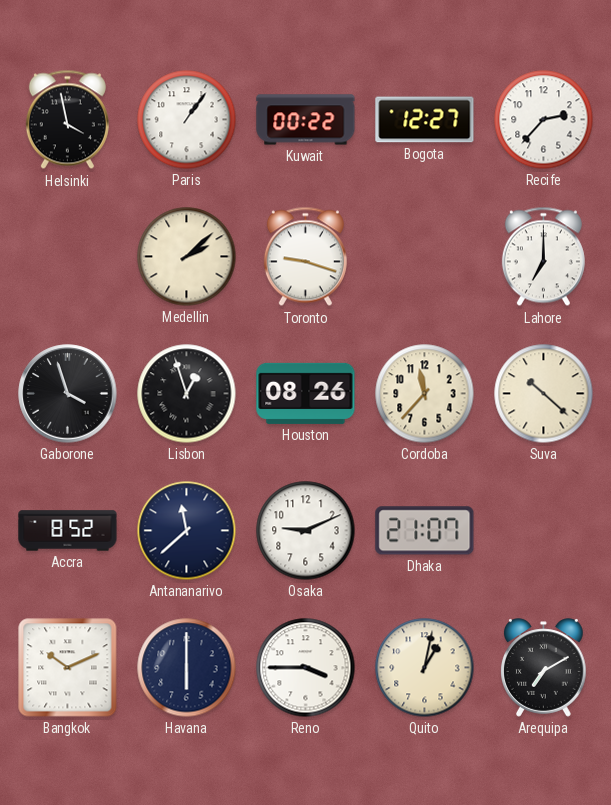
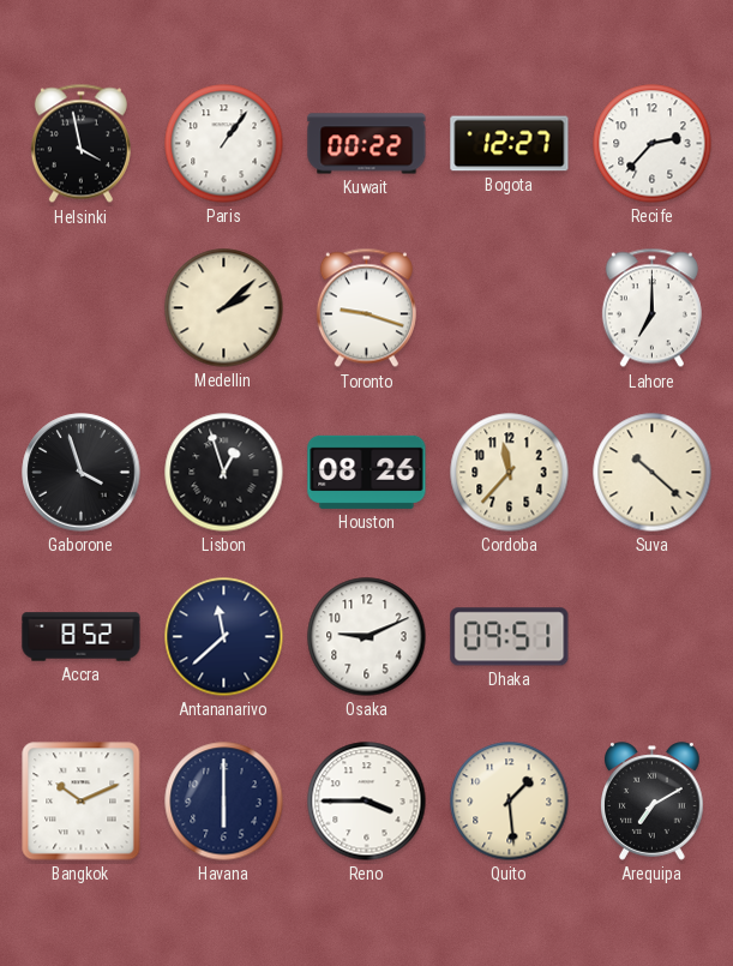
Dhaka: 21:07 -> 09:51
Quito: 1:02 -> 1:29
